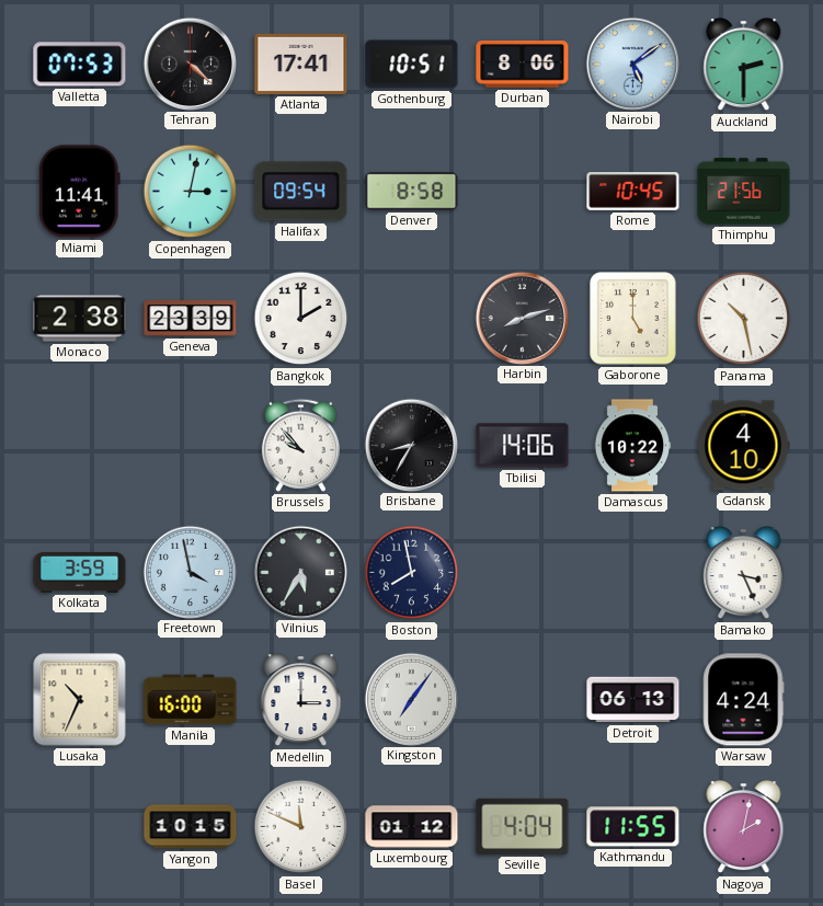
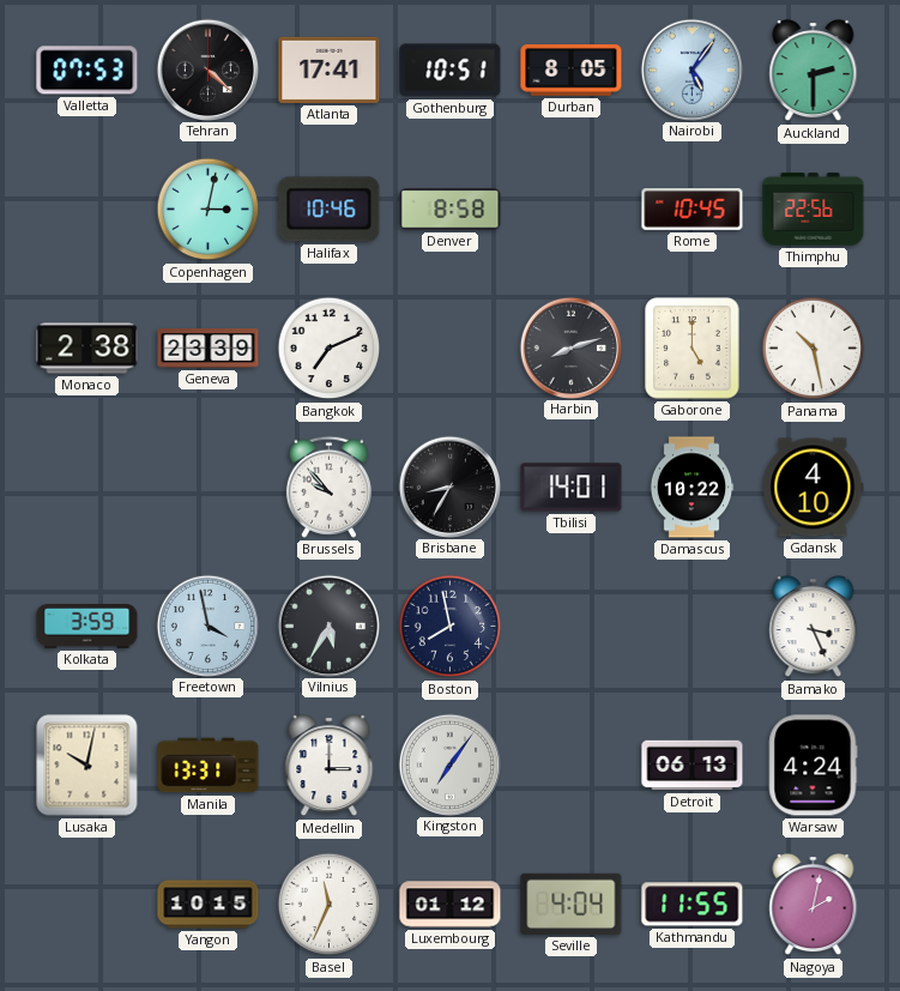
Durban: 8:06 -> 8:05
Nairobi: 5:09 -> 5:06
Miami: 11:41 -> none
Halifax: 09:54 -> 10:46
Thimphu: 21:56 -> 22:56
Bangkok: 2:00 -> 7:11
Tbilisi: 14:06 -> 14:01
Lusaka: 10:34 -> 10:02
Manila: 16:00 -> 13:31
Basel: 11:49 -> 11:34
